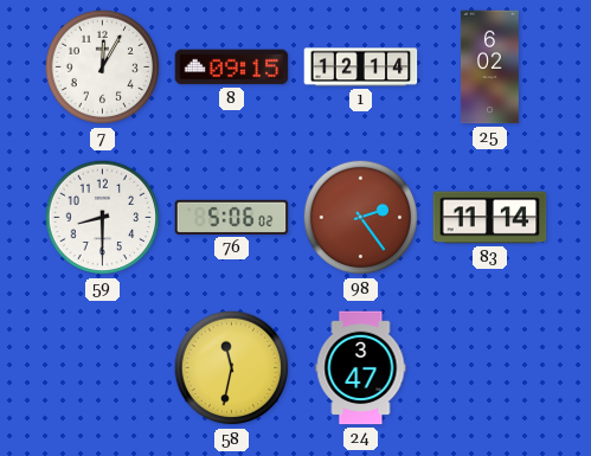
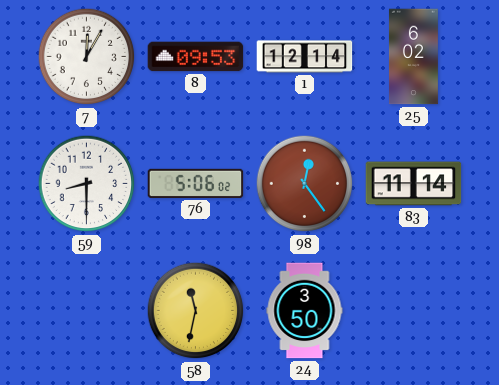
8: 09:15 -> 09:53
98: 2:24 -> 12:24
24: 3:47 -> 3:50
